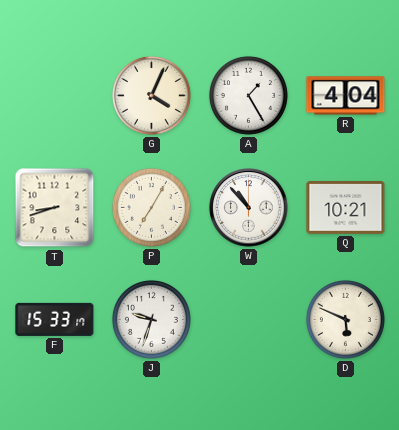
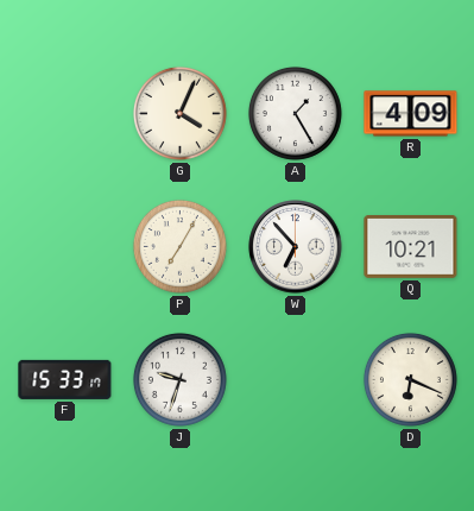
R: 4:04 -> 4:09
T: 8:42 -> none
W: 10:53 -> 6:53
D: 5:49 -> 6:19
